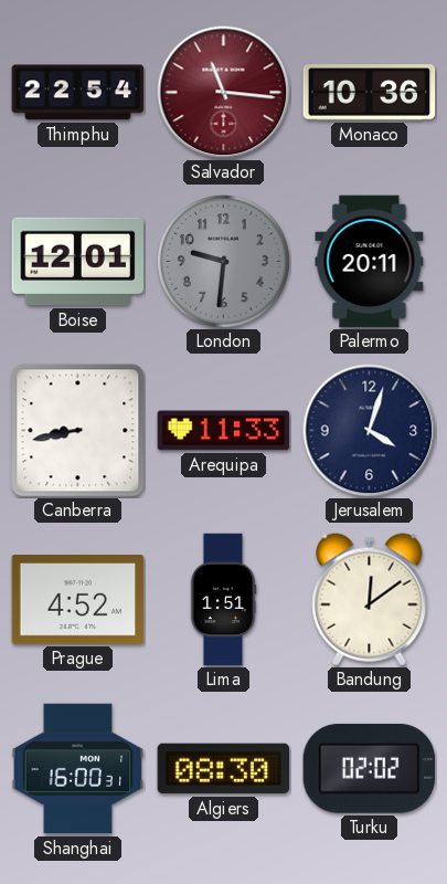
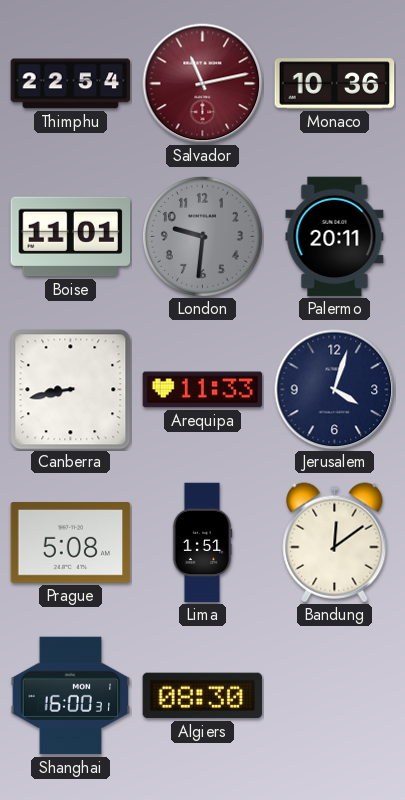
Salvador: 11:16 -> 11:13
Boise: 12:01 -> 11:01
Prague: 4:52 -> 5:08
Turku: 02:02 -> none
